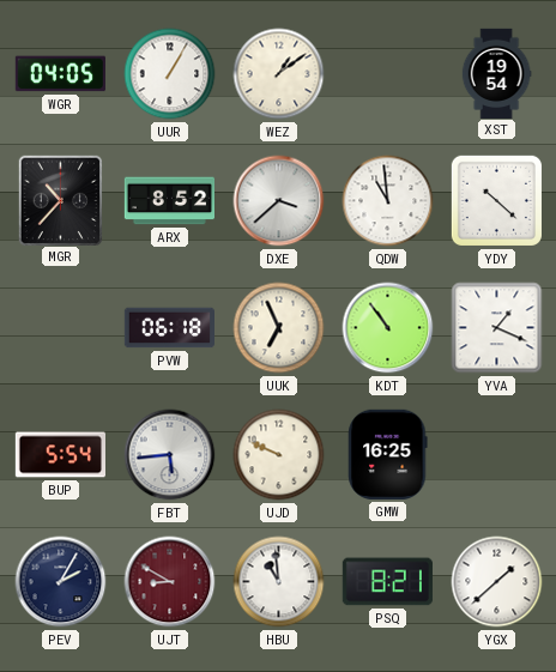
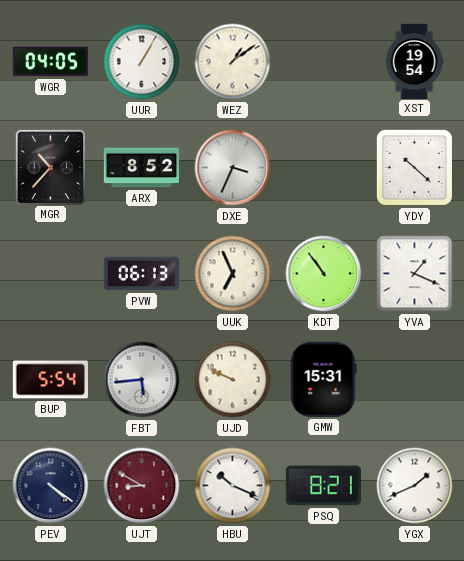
DXE: 3:38 -> 3:34
QDW: 10:59 -> none
PVW: 06:18 -> 06:13
GMW: 16:25 -> 15:31
PEV: 2:05 -> 4:21
HBU: 10:59 -> 10:19
YGX: 1:38 -> 1:41
